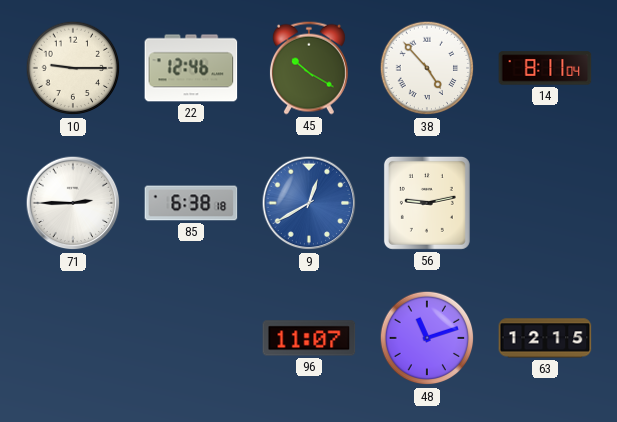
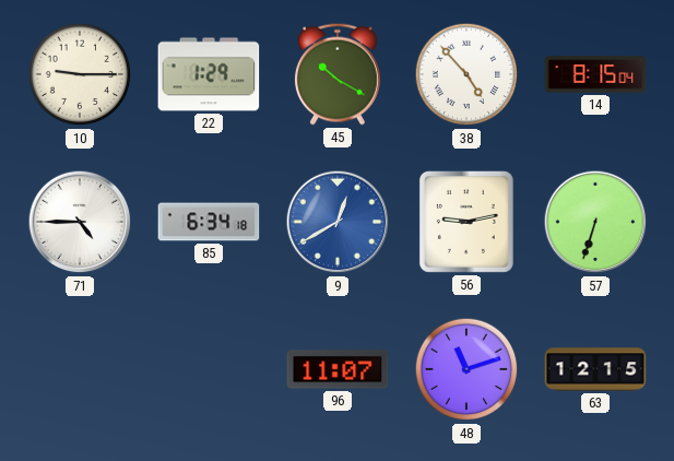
22: 12:46 -> 1:29
14: 8:11 -> 8:15
71: 2:45 -> 4:45
85: 6:38 -> 6:34
57: none -> 6:33
